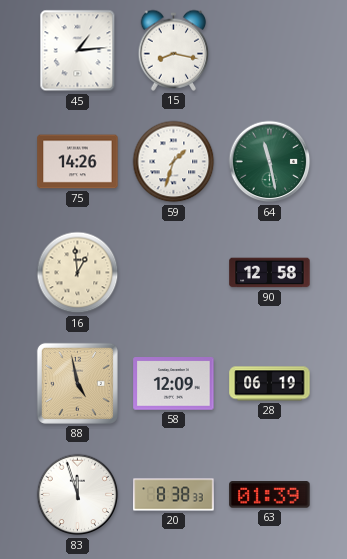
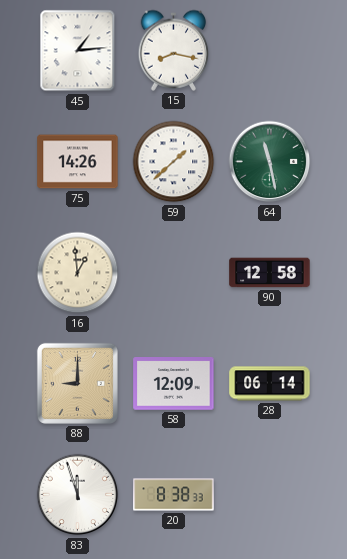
59: 1:33 -> 1:38
88: 4:58 -> 9:00
28: 06:19 -> 06:14
63: 01:39 -> none
